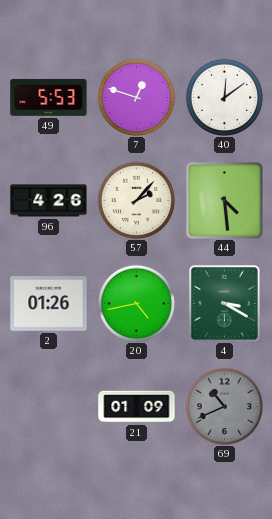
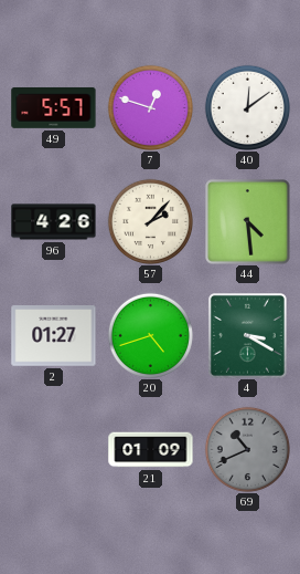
49: 5:53 -> 5:57
2: 01:26 -> 01:27
20: 4:43 -> 4:42
